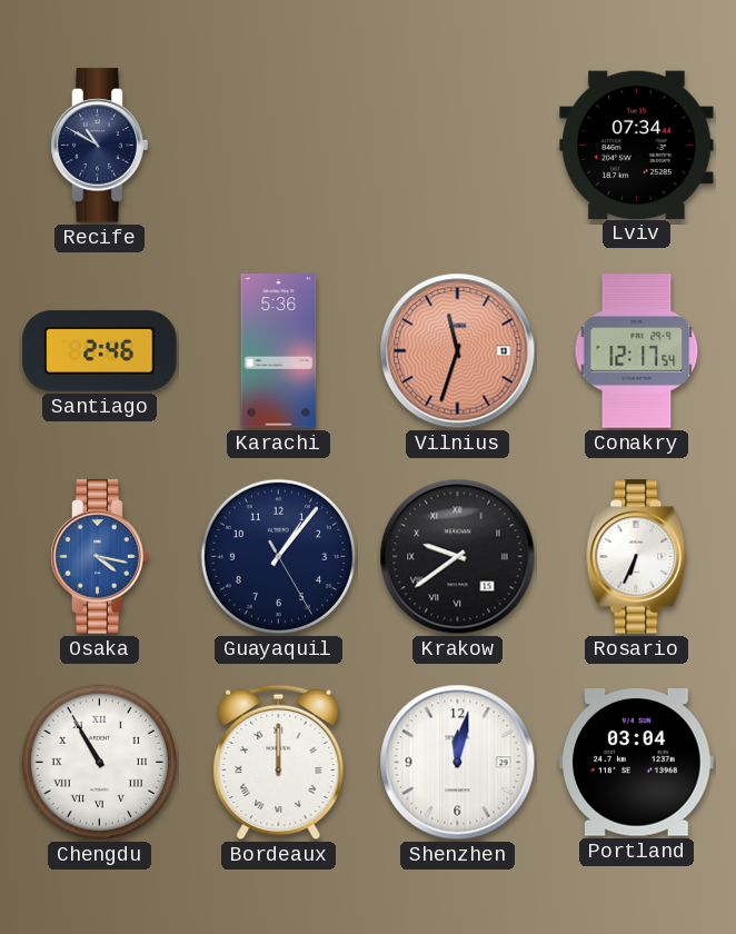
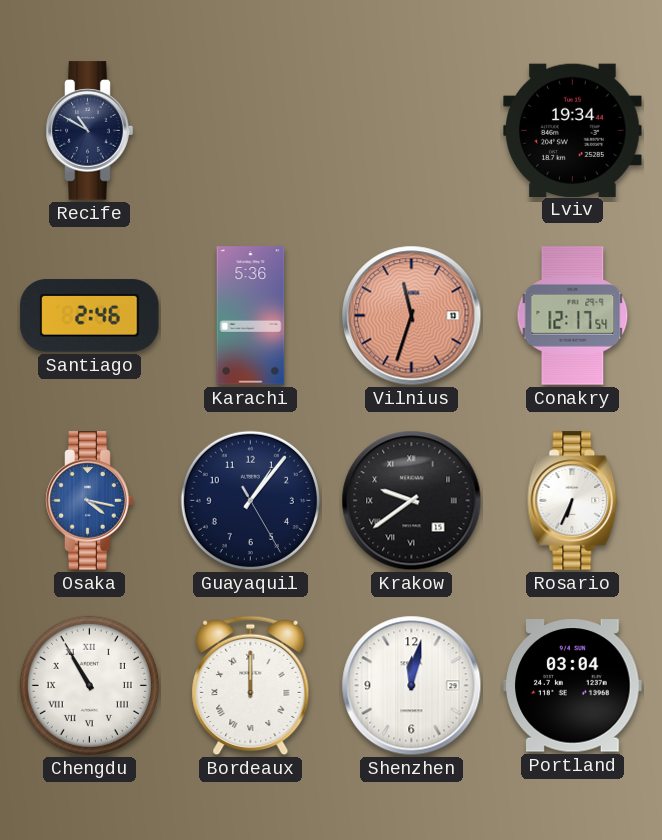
Lviv: 07:34 -> 19:34
